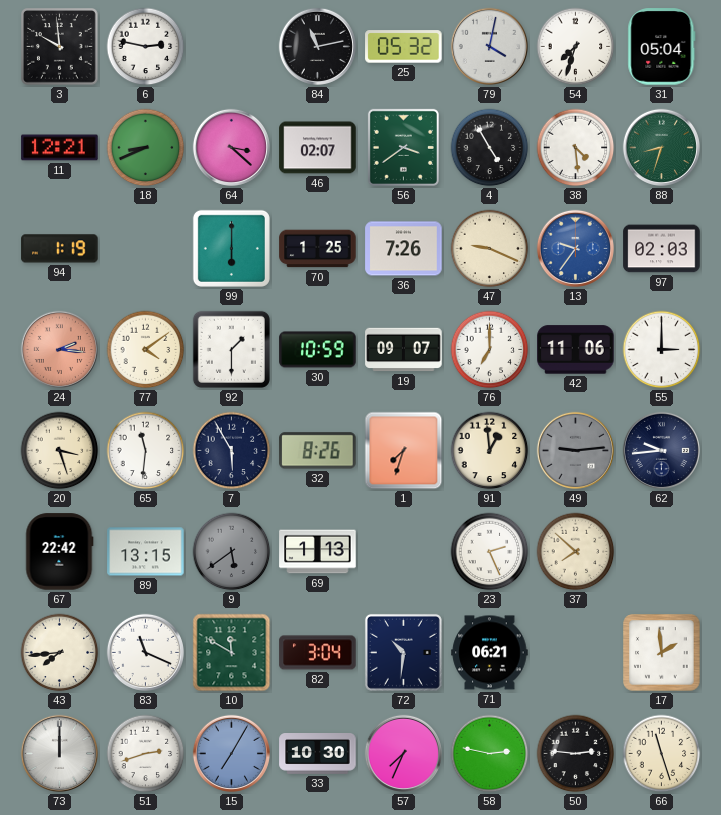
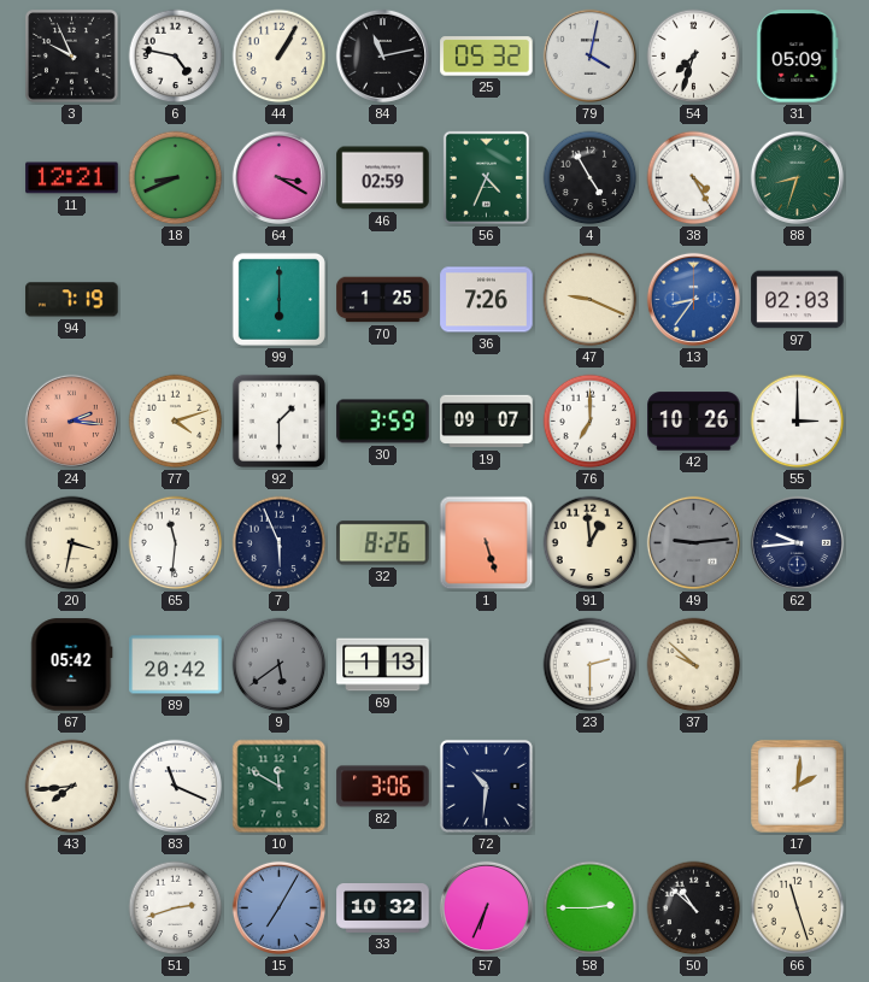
3: 9:59 -> 9:56
6: 2:47 -> 4:47
44: none -> 1:05
31: 05:04 -> 05:09
64: 3:22 -> 3:20
46: 02:07 -> 02:59
56: 3:39 -> 4:34
38: 4:29 -> 4:25
94: 1:19 -> 7:19
13: 9:36 -> 8:36
77: 4:09 -> 4:12
30: 10:59 -> 3:59
42: 11:06 -> 10:26
20: 3:27 -> 3:32
7: 5:55 -> 5:56
1: 7:33 -> 5:27
67: 22:42 -> 05:42
89: 13:15 -> 20:42
23: 2:26 -> 2:30
37: 7:52 -> 9:52
82: 3:04 -> 3:06
71: 06:21 -> none
17: 1:59 -> 2:01
73: 12:00 -> none
33: 10:30 -> 10:32
57: 7:34 -> 6:34
58: 2:47 -> 2:45
50: 2:46 -> 10:52
